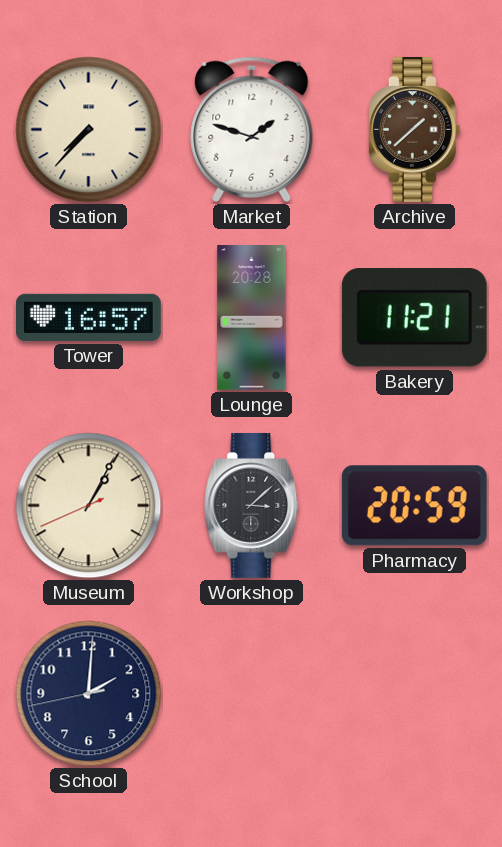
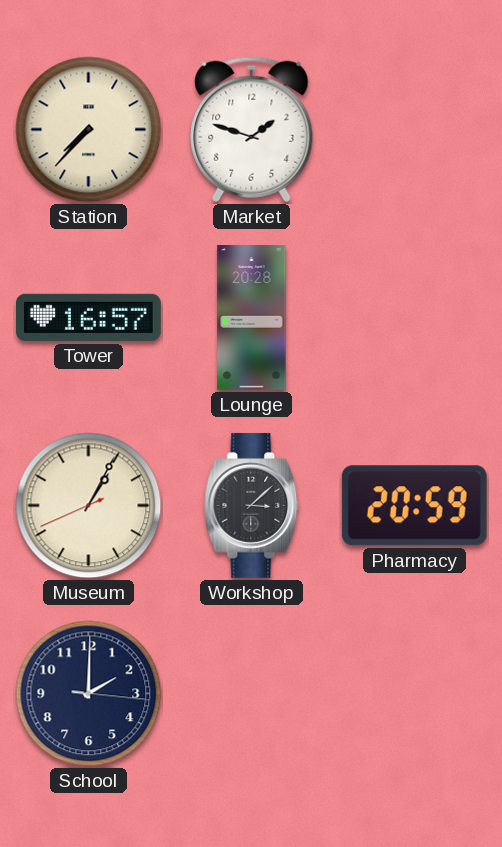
Archive: 1:38 -> none
Bakery: 11:21 -> none
School: 2:00:43 -> 2:00:16
